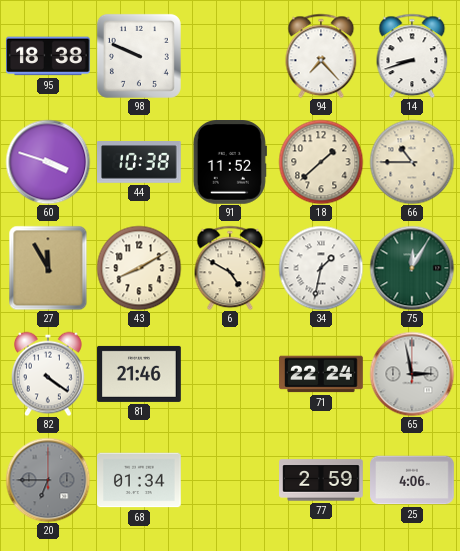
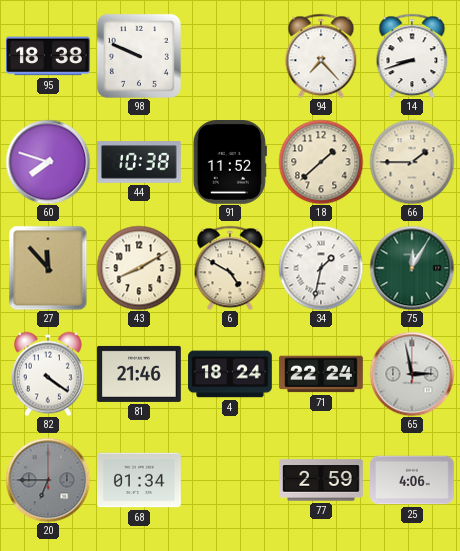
60: 3:48 -> 7:48
66: 10:45 -> 1:45
27: 11:55 -> 11:53
4: none -> 18:24
